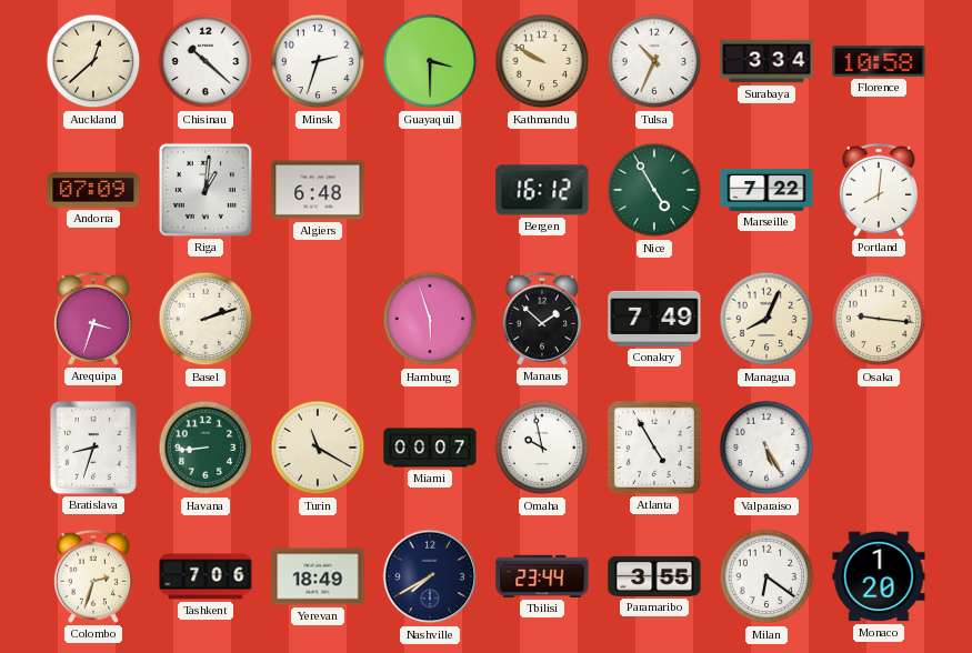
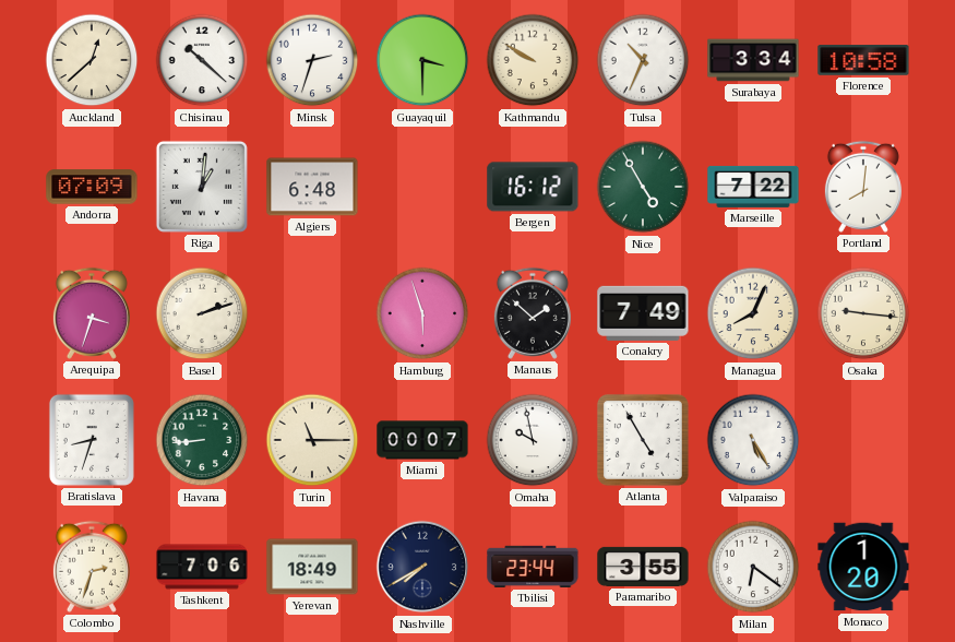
Turin: 11:20 -> 11:15
